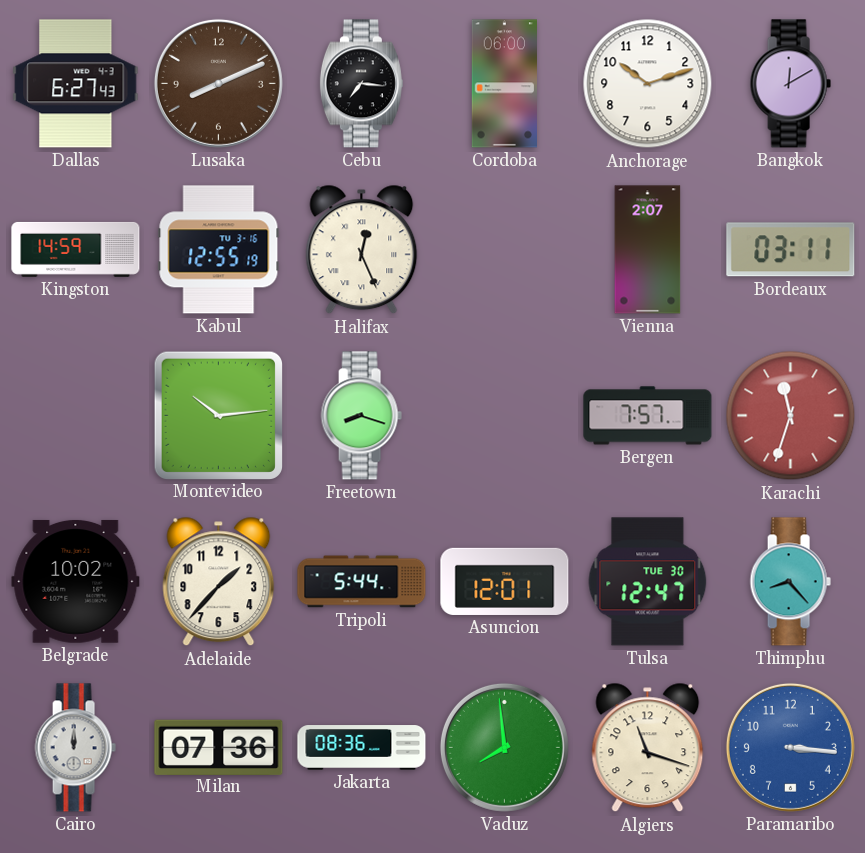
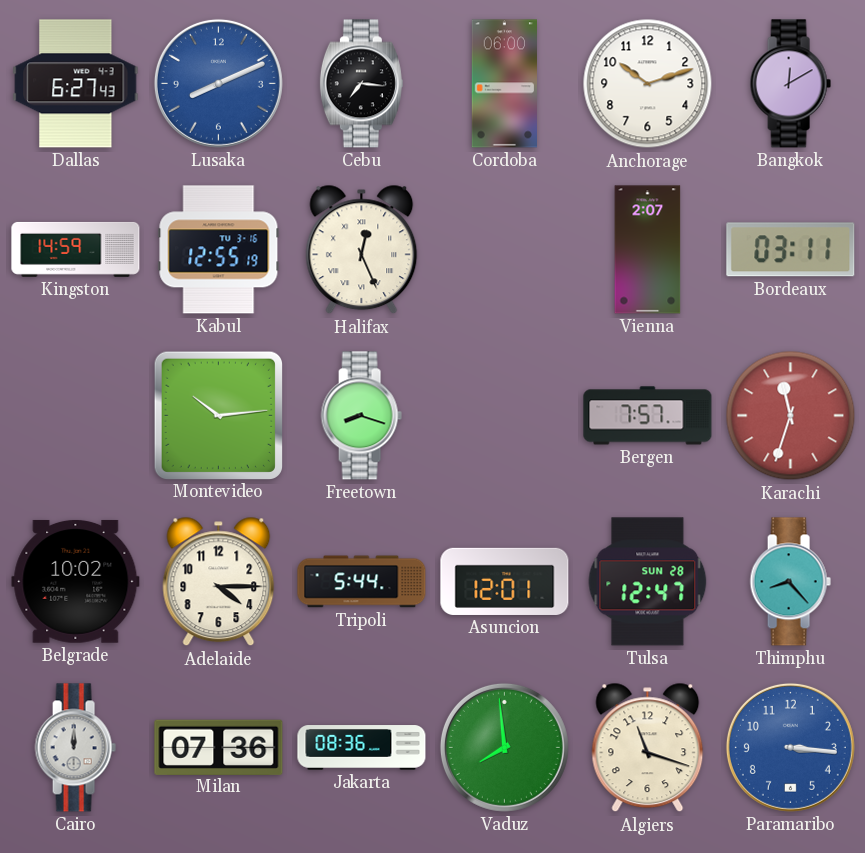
Lusaka dial: brown -> blue
Adelaide: 1:37 -> 4:15
Tulsa date: TUE 30 -> SUN 28
